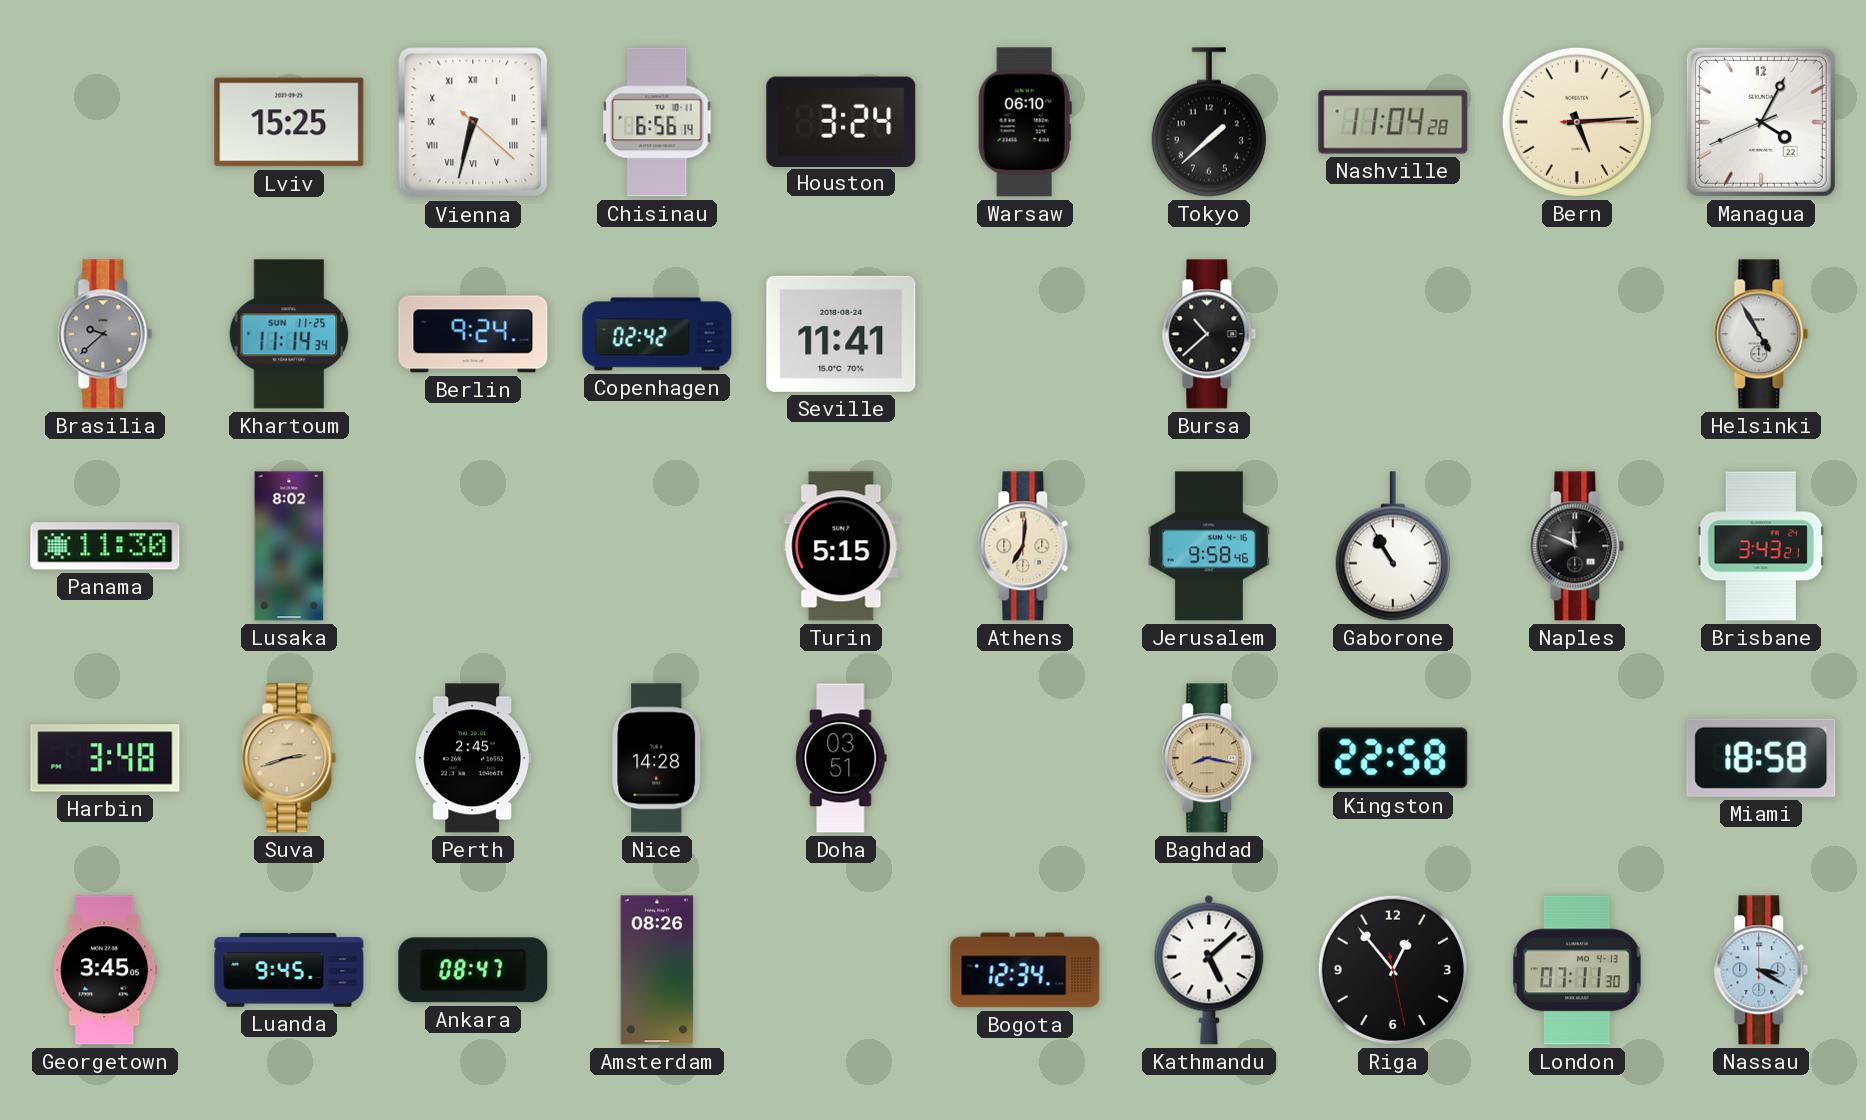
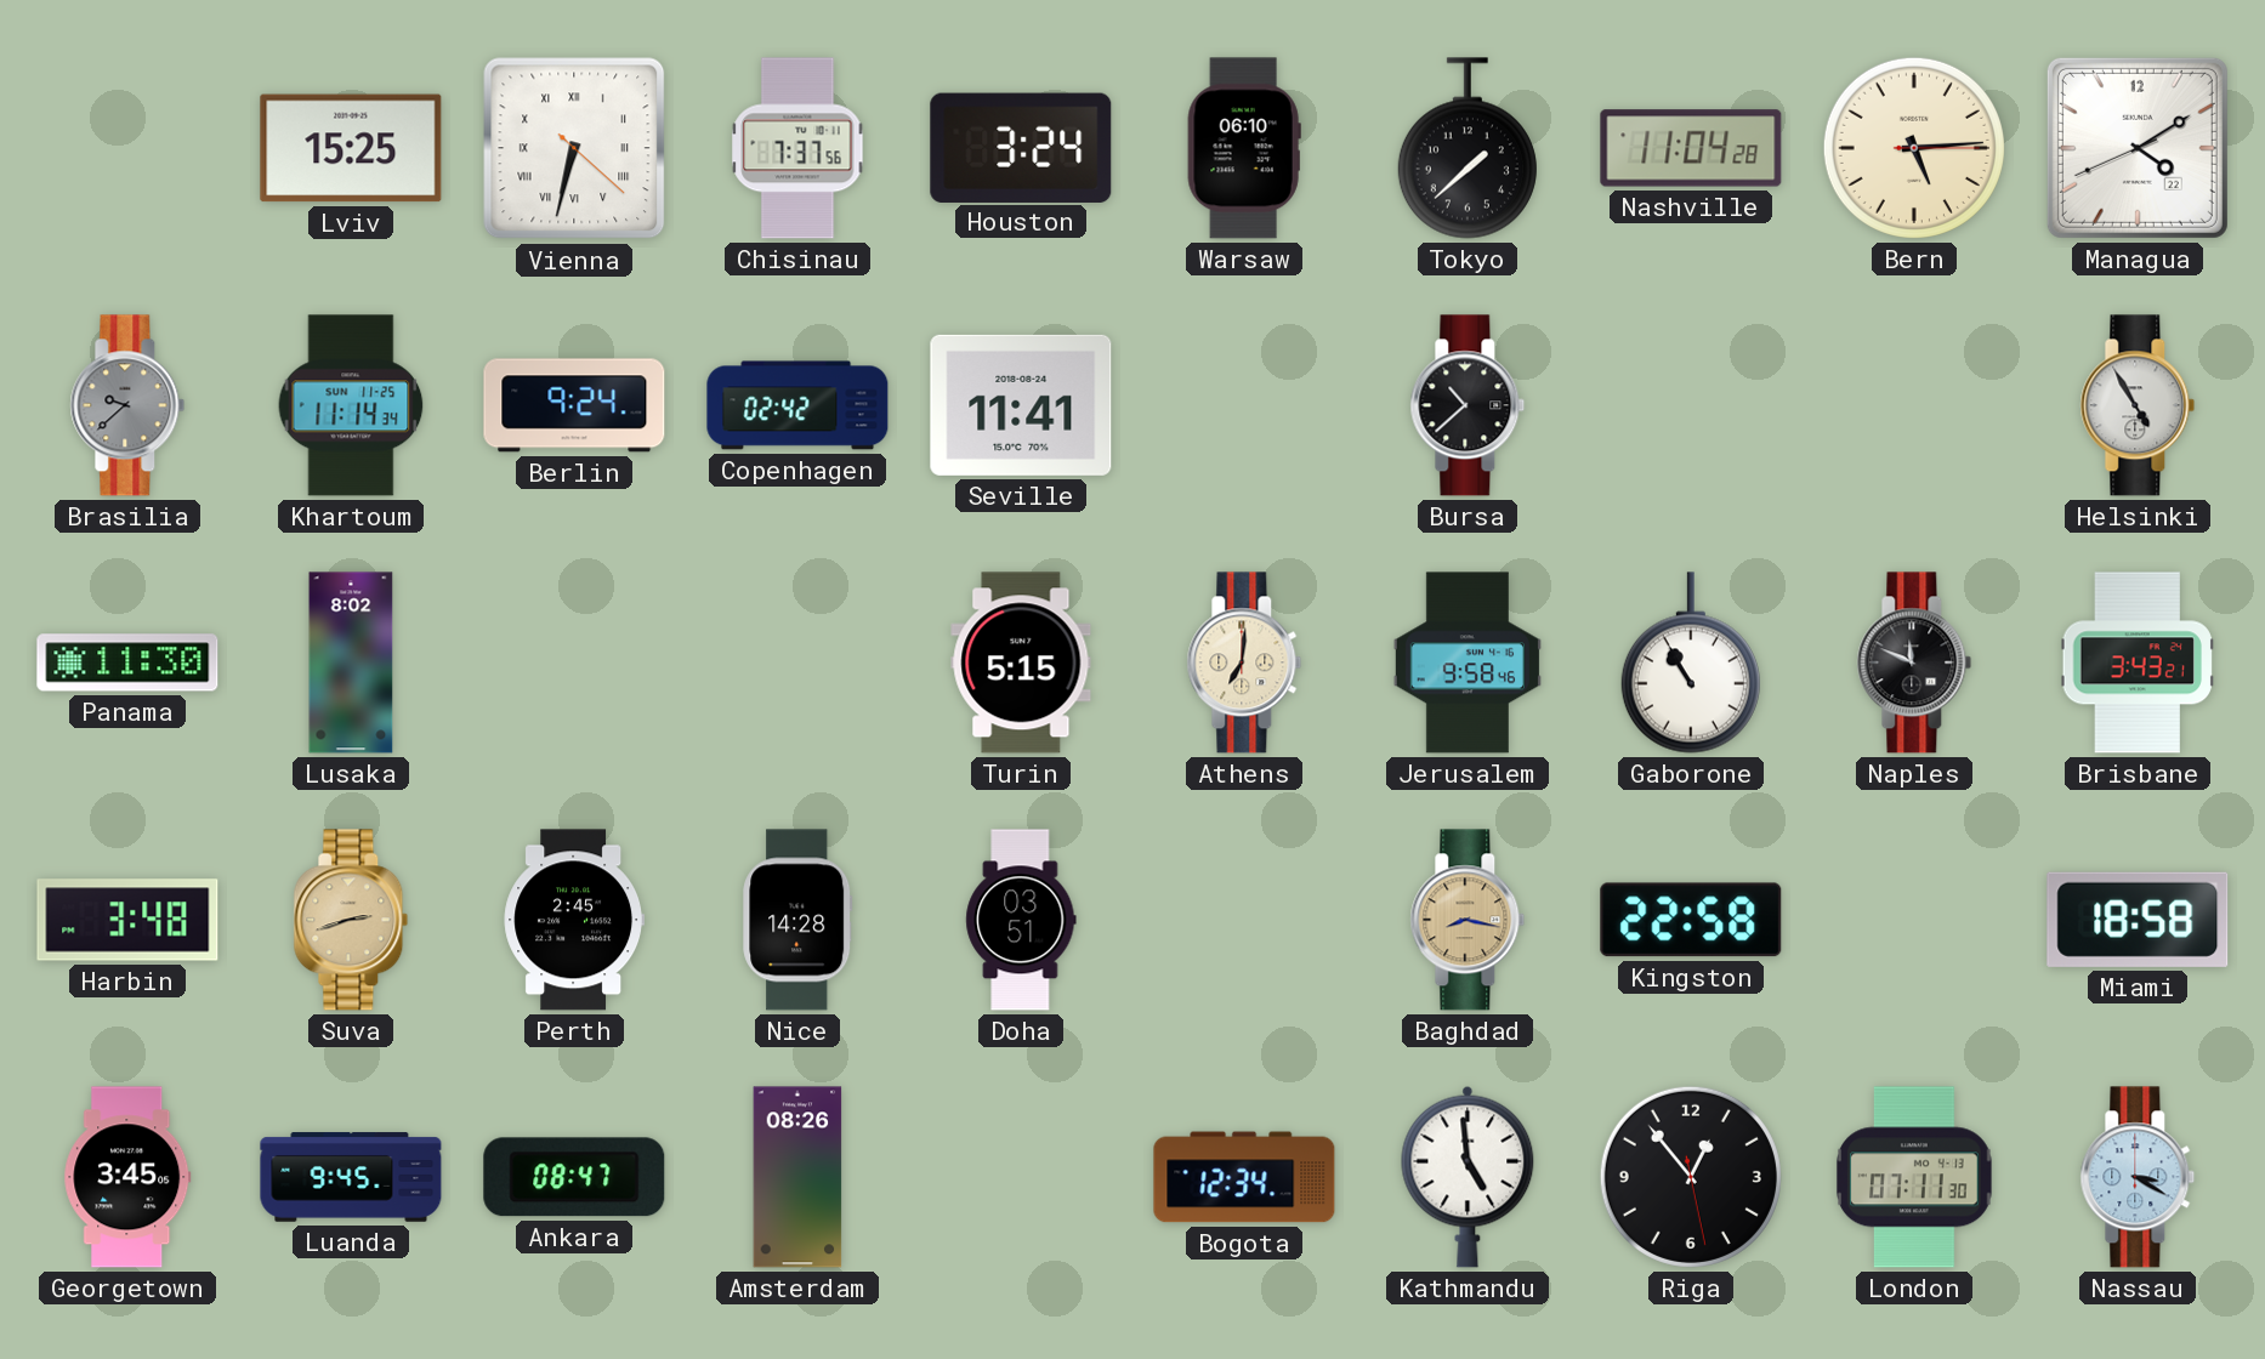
Chisinau: 6:56 -> 7:37
Managua: 4:04 -> 4:09
Kathmandu: 5:08 -> 4:59
